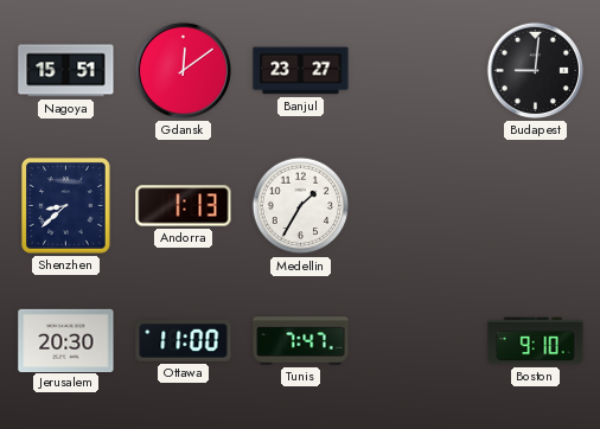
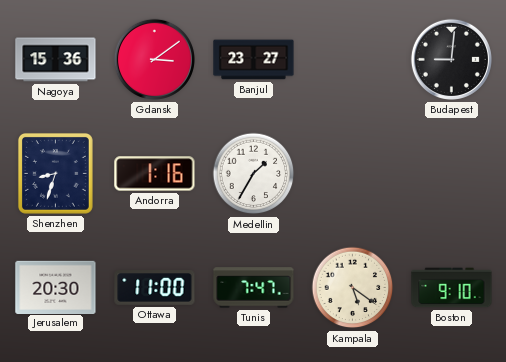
Nagoya: 15:51 -> 15:36
Gdansk: 12:09 -> 3:09
Shenzhen: 8:38 -> 8:33
Andorra: 1:13 -> 1:16
Kampala: none -> 5:21
